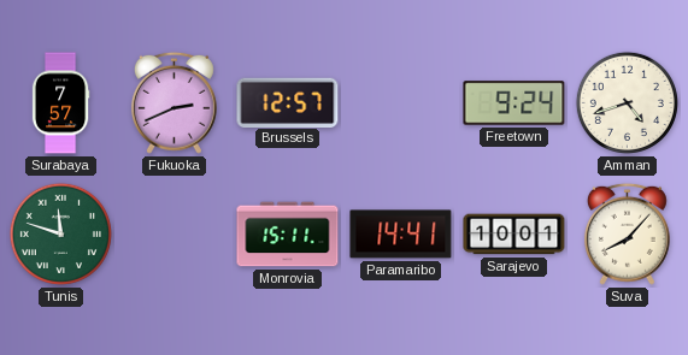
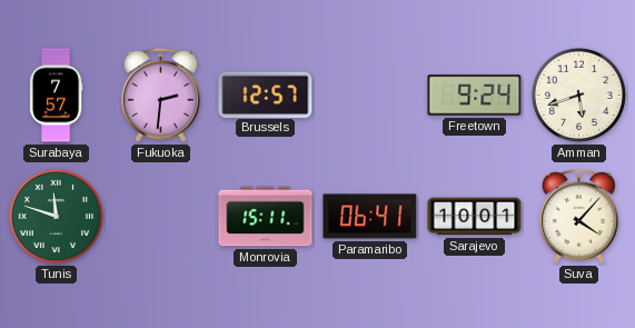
Fukuoka: 2:41 -> 2:31
Amman: 4:42 -> 5:42
Paramaribo: 14:41 -> 06:41
Suva: 8:07 -> 4:07
